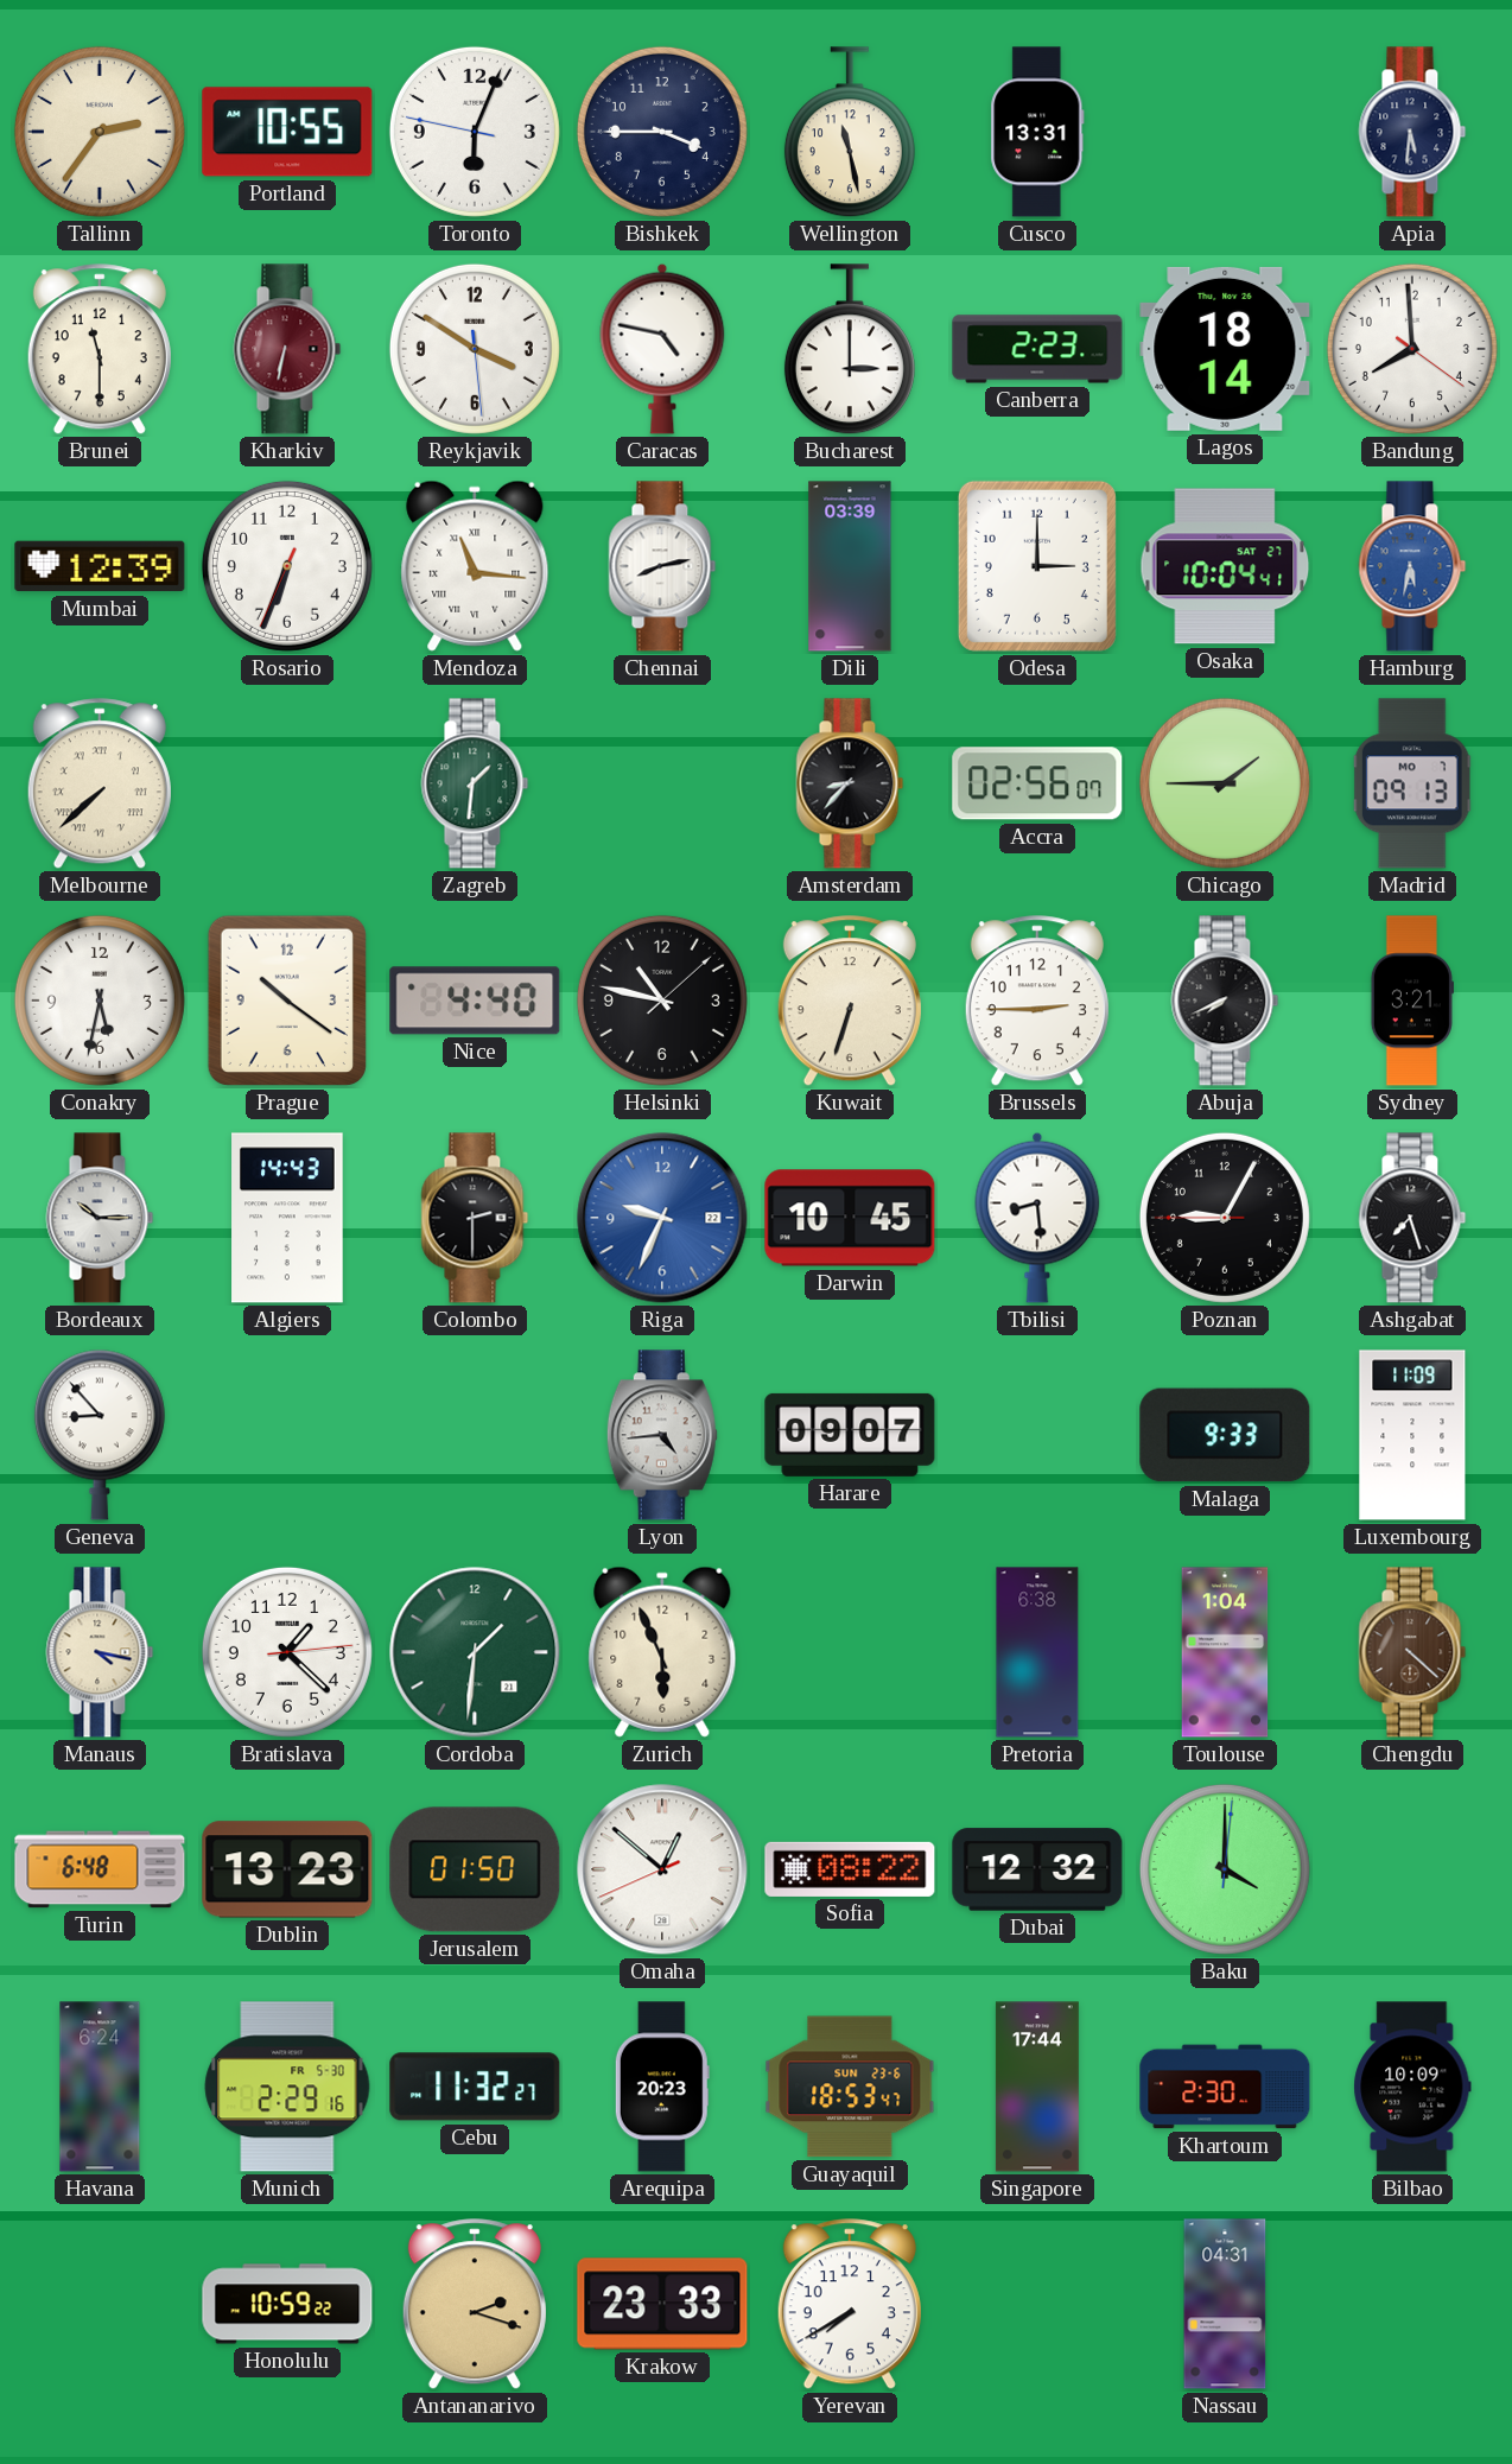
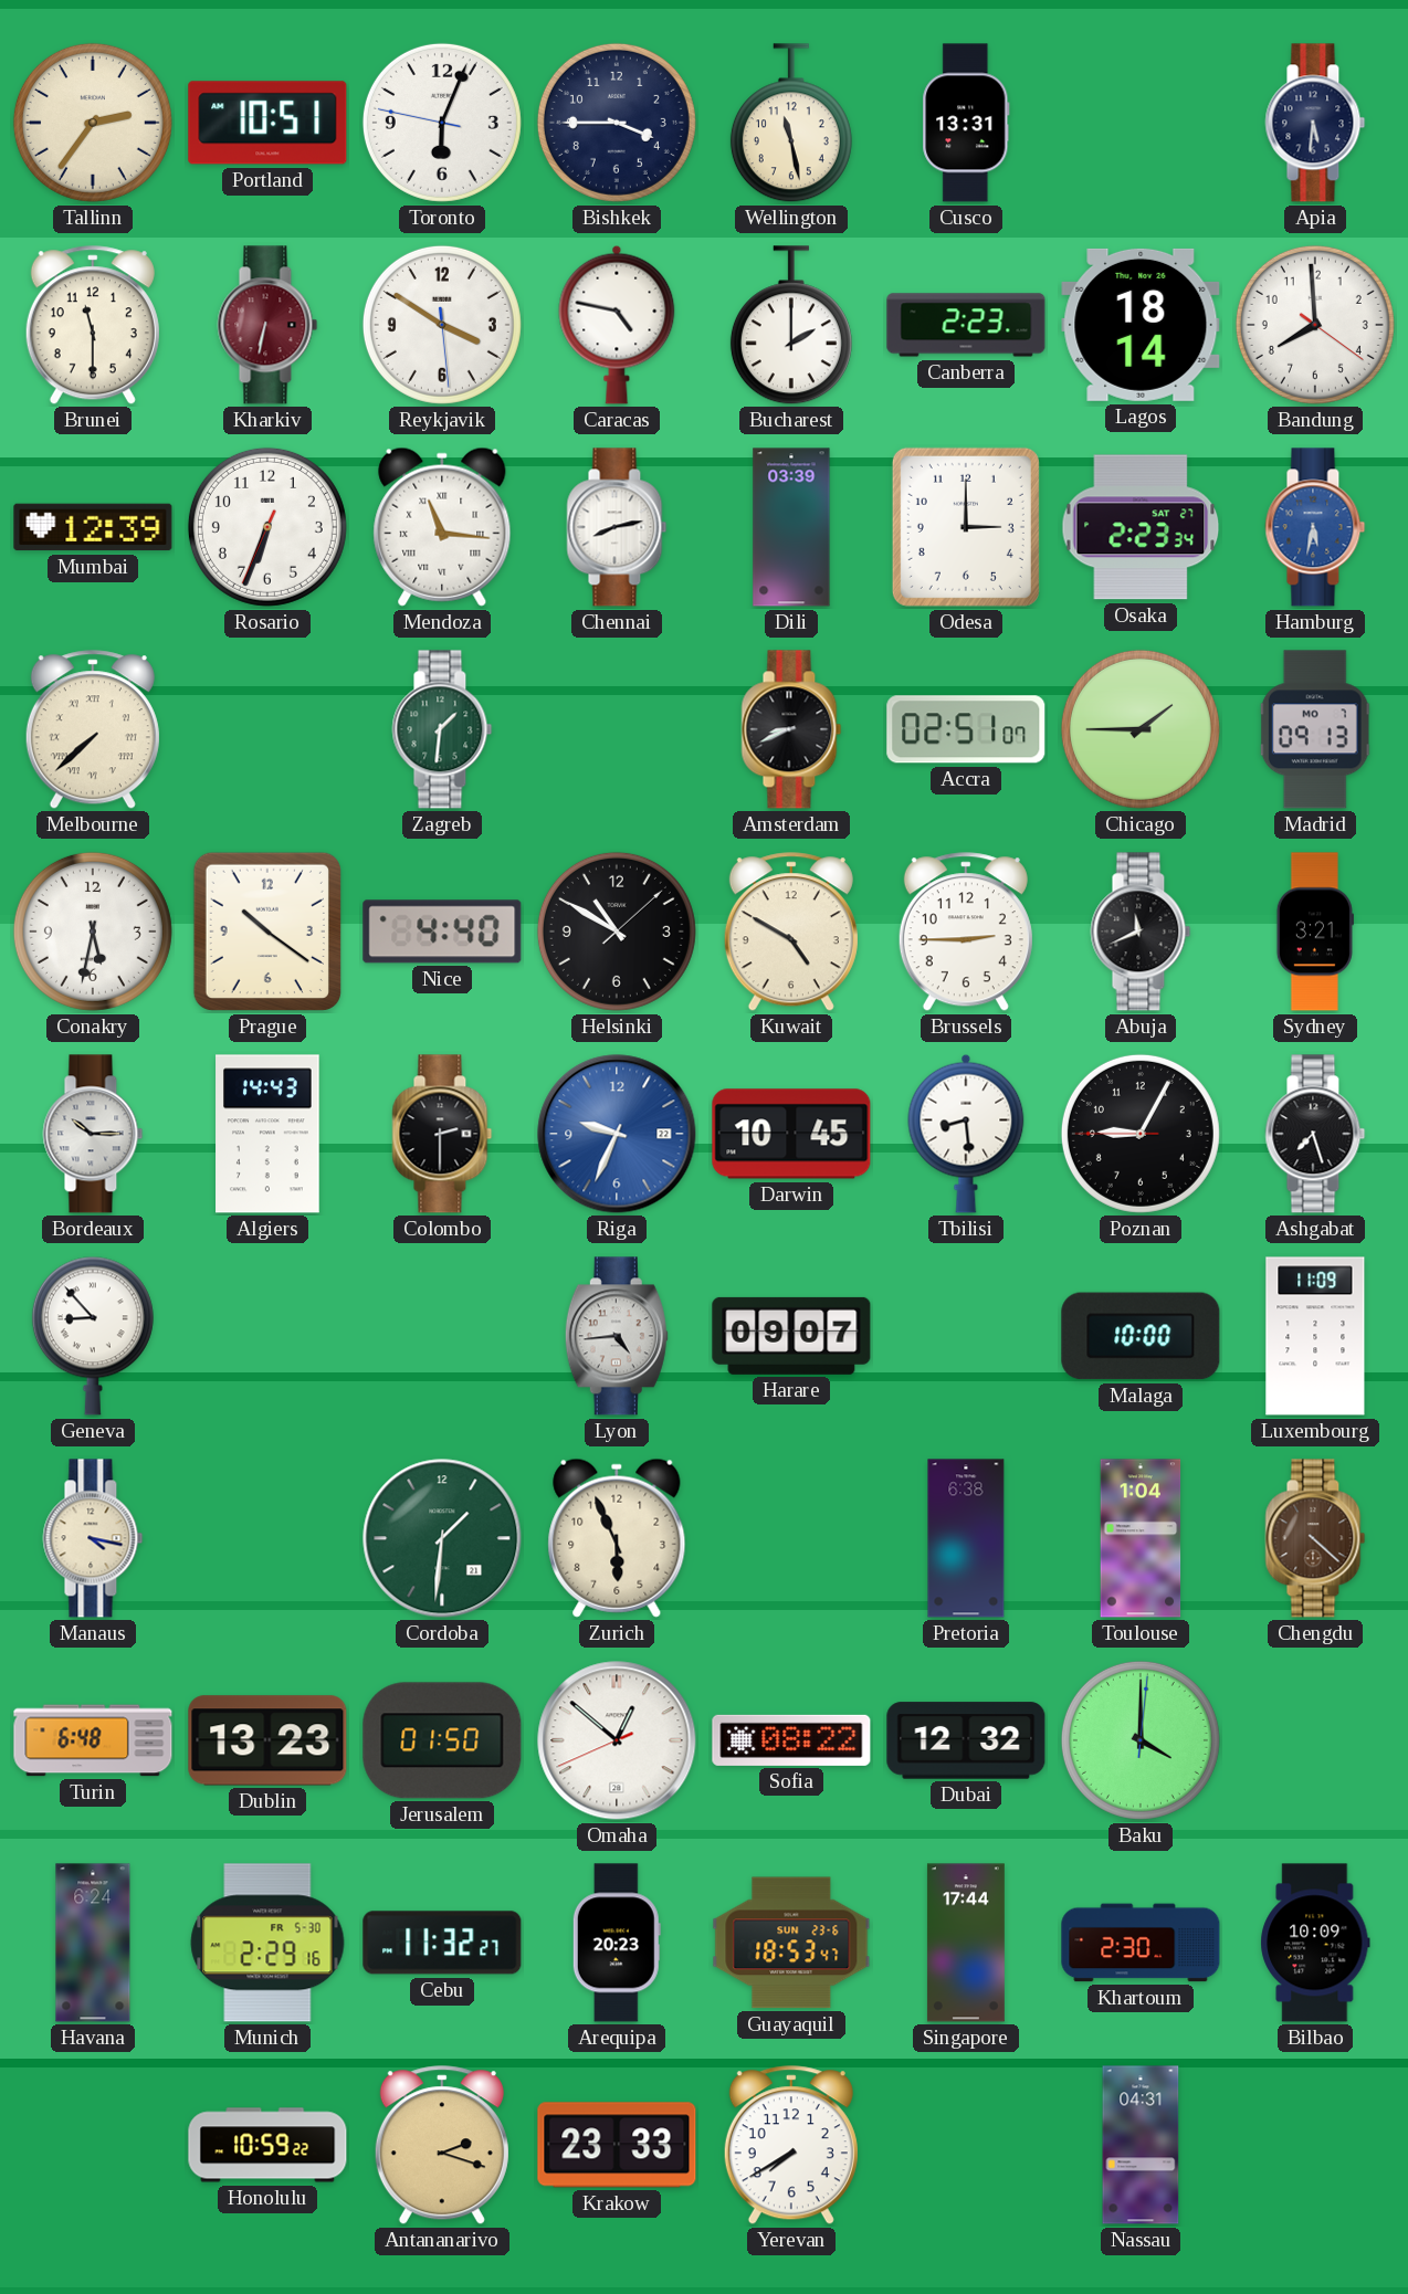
Portland: 10:55 -> 10:51
Bucharest: 3:00 -> 2:00
Osaka: 10:04 -> 2:23
Amsterdam: 8:37 -> 8:41
Accra: 02:56 -> 02:51
Helsinki: 10:47 -> 10:50
Kuwait: 6:33 -> 4:50
Abuja: 7:41 -> 11:41
Malaga: 9:33 -> 10:00
Bratislava: 1:22 -> none
